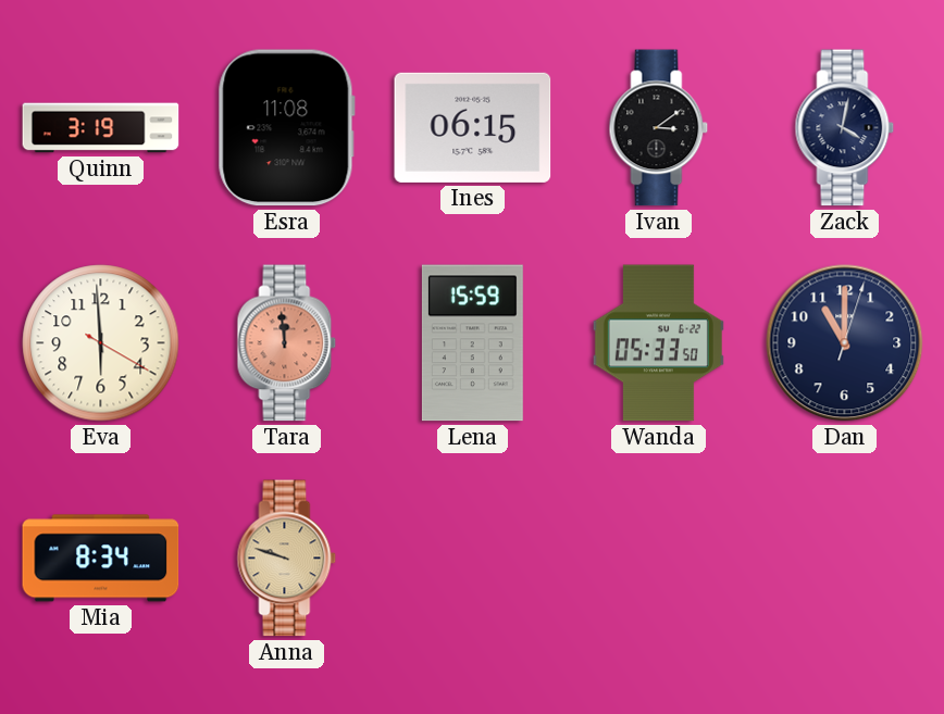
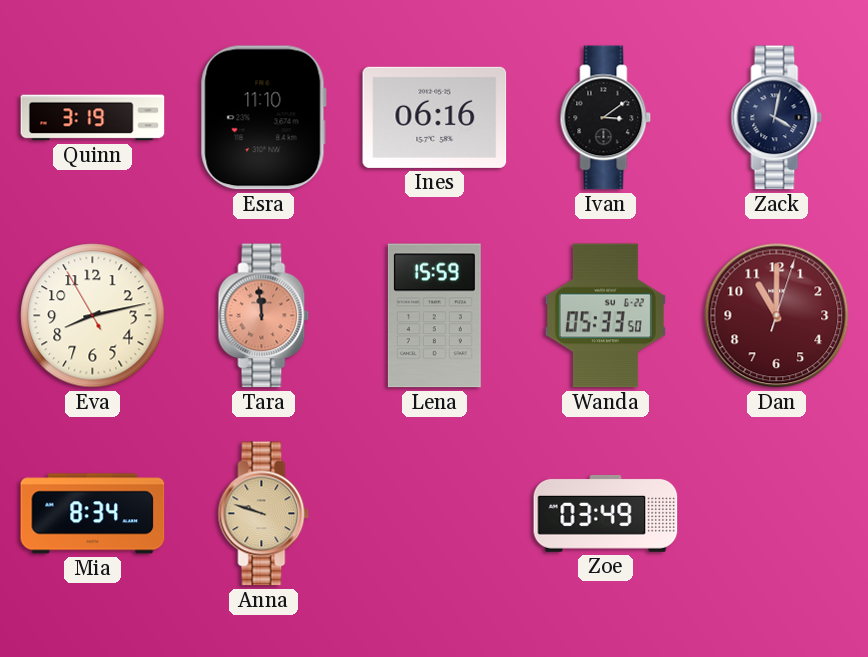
Esra: 11:08 -> 11:10
Ines: 06:15 -> 06:16
Eva: 5:59 -> 8:12
Dan dial: navy -> burgundy
Zoe: none -> 03:49
